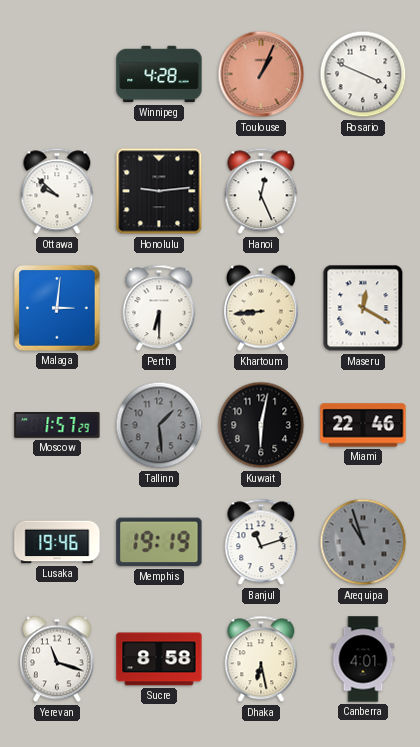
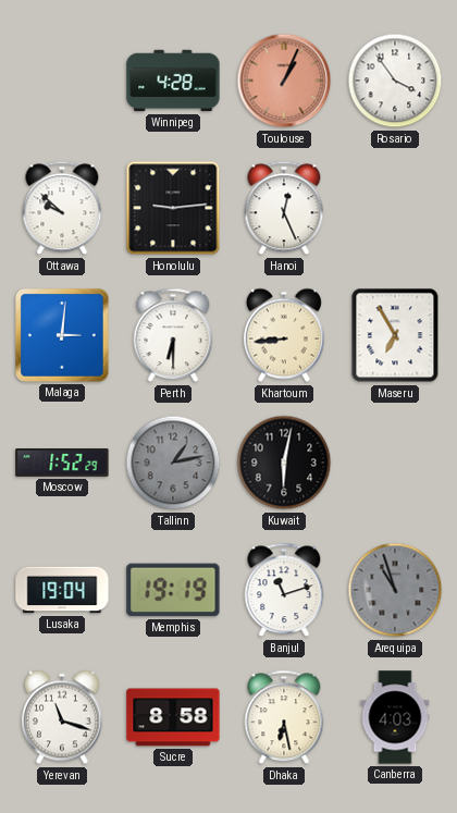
Rosario: 3:49 -> 3:54
Maseru: 12:20 -> 6:55
Moscow: 1:57 -> 1:52
Tallinn: 1:29 -> 1:13
Miami: 22:46 -> none
Lusaka: 19:46 -> 19:04
Canberra: 4:01 -> 4:03
